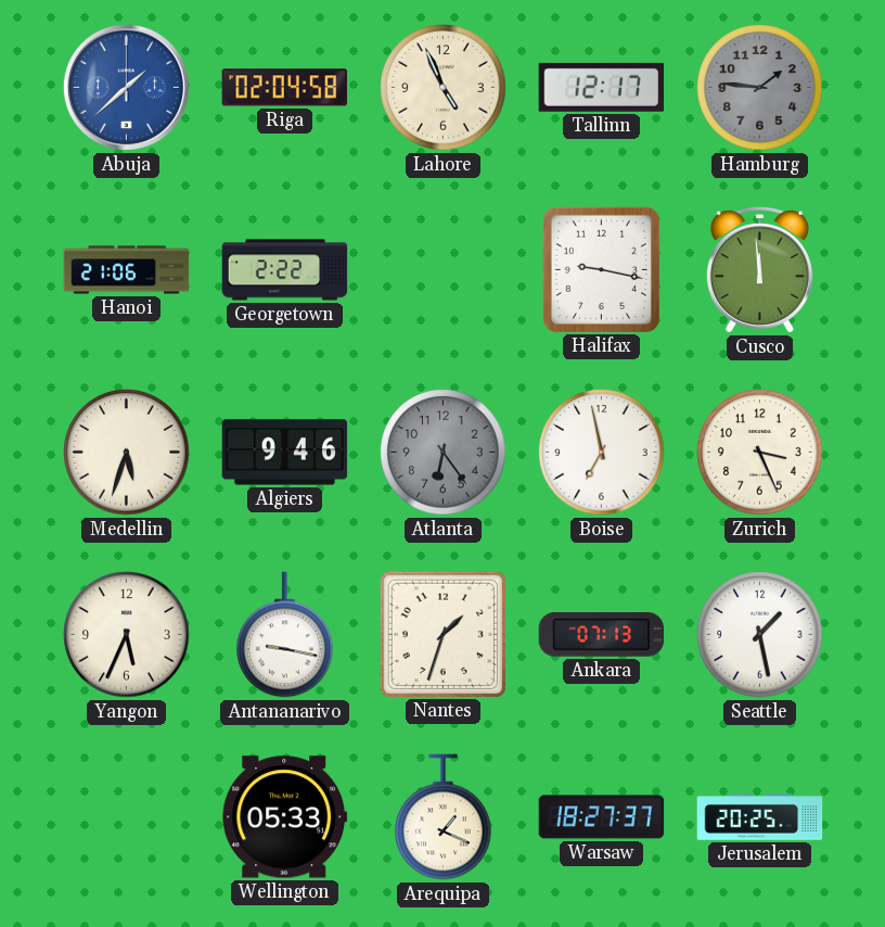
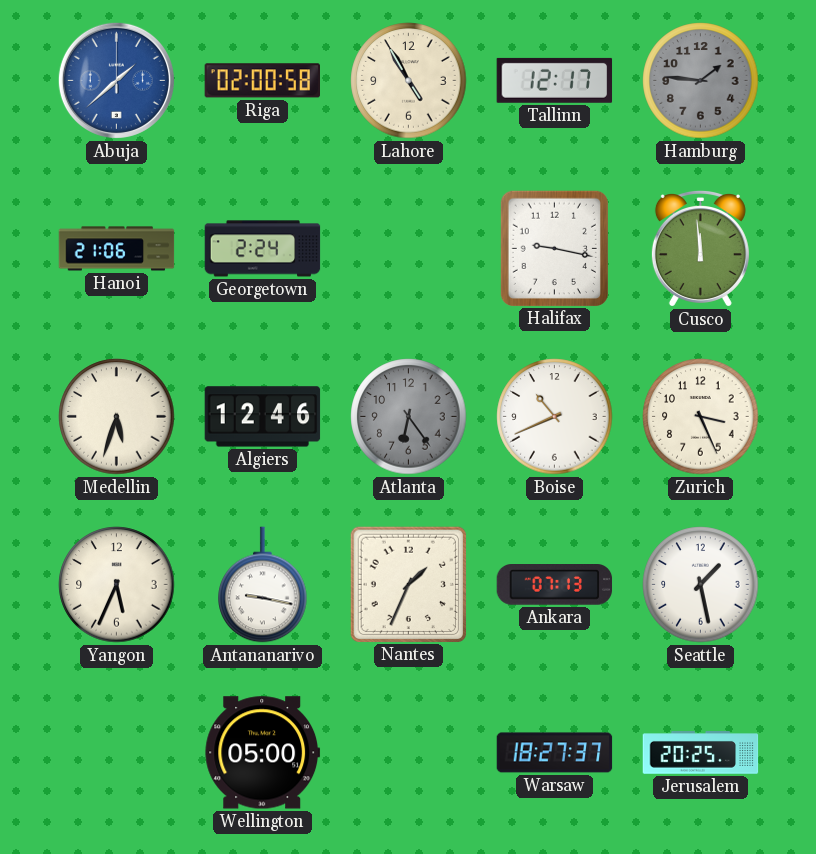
Riga: 02:04 -> 02:00
Lahore: 4:56 -> 4:55
Georgetown: 2:22 -> 2:24
Algiers: 9:46 -> 12:46
Boise: 6:58 -> 10:41
Nantes: 1:33 -> 1:34
Wellington: 05:33 -> 05:00
Arequipa: 1:19 -> none
